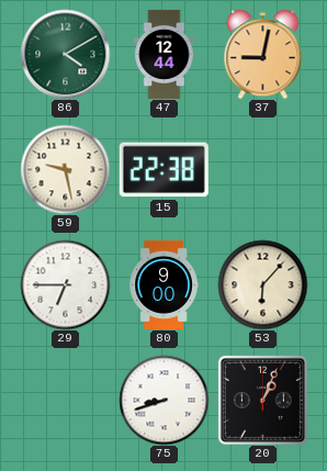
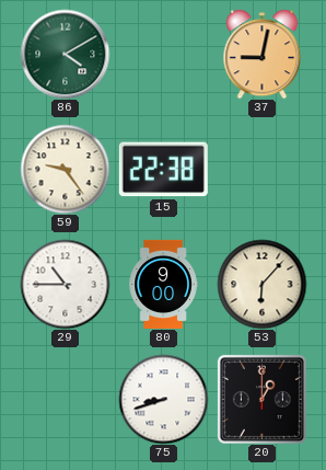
47: 12:44 -> none
59: 9:28 -> 9:24
29: 6:45 -> 10:45
20: 1:04 -> 1:00
